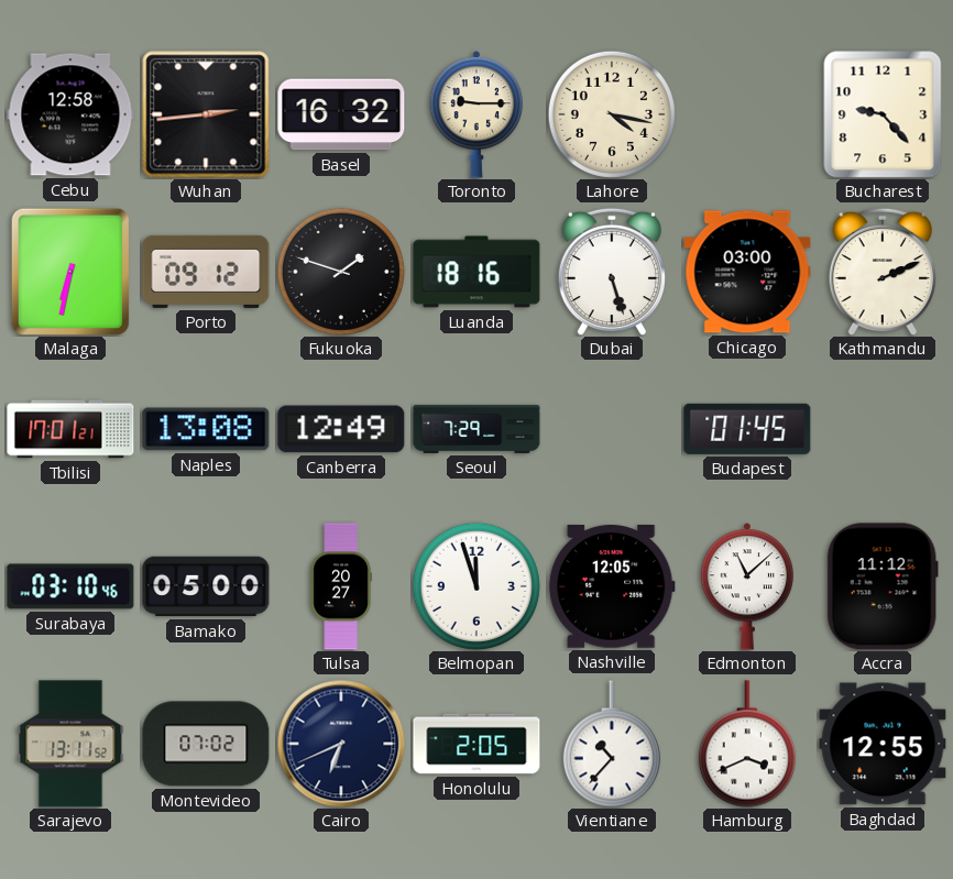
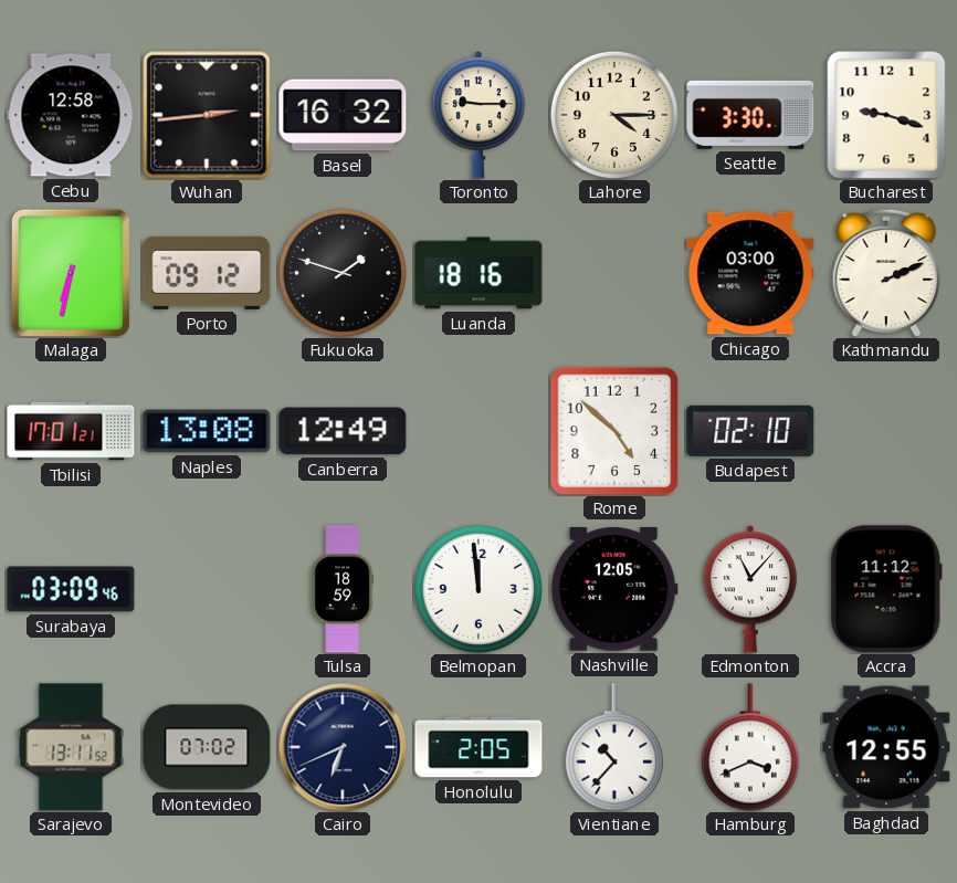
Lahore: 4:17 -> 4:15
Seattle: none -> 3:30
Bucharest: 9:23 -> 9:18
Dubai: 5:27 -> none
Seoul: 7:29 -> none
Rome: none -> 4:52
Budapest: 01:45 -> 02:10
Surabaya: 03:10 -> 03:09
Bamako: 05:00 -> none
Tulsa: 20:27 -> 18:59
Belmopan: 11:57 -> 11:59
Edmonton: 11:08 -> 11:07
